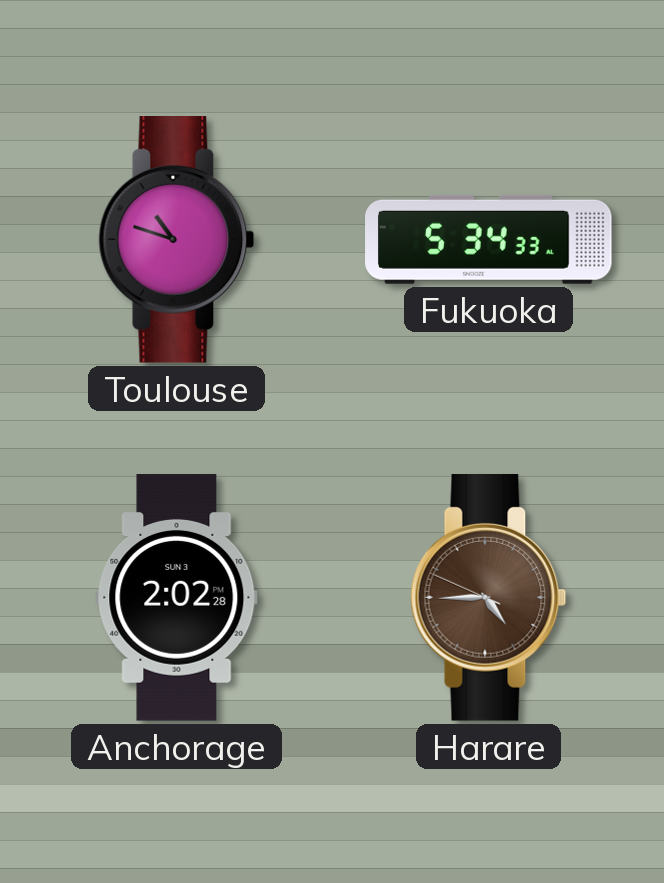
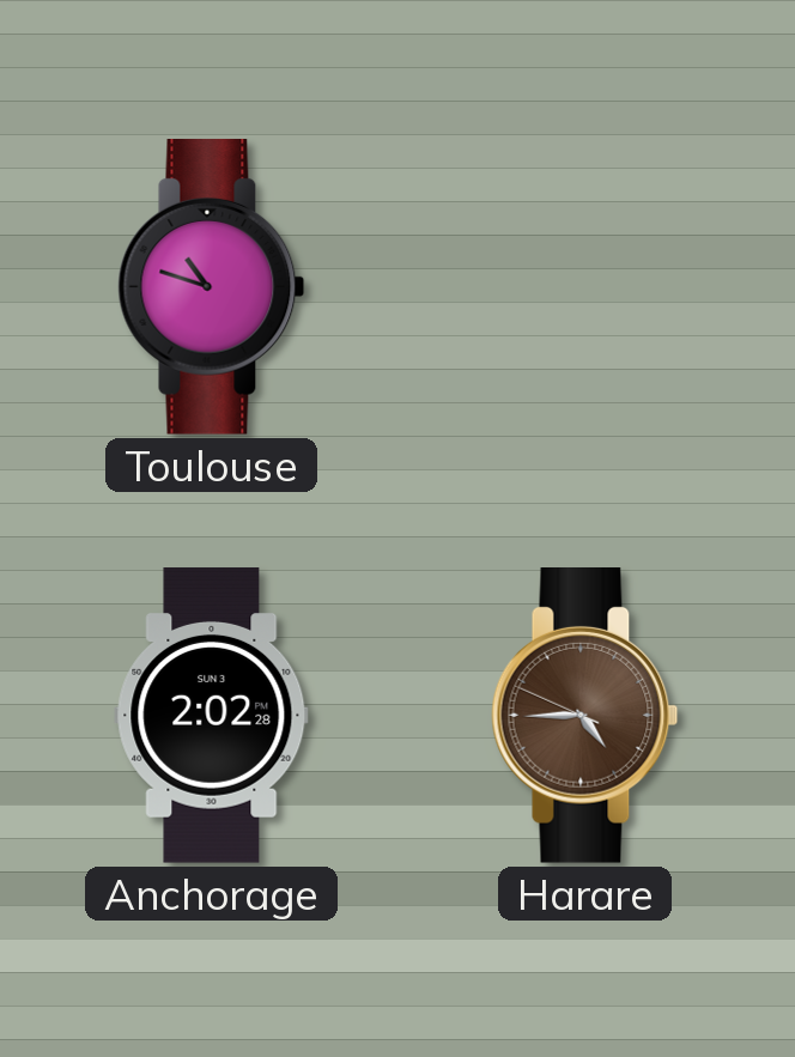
Fukuoka: 5:34 -> none
